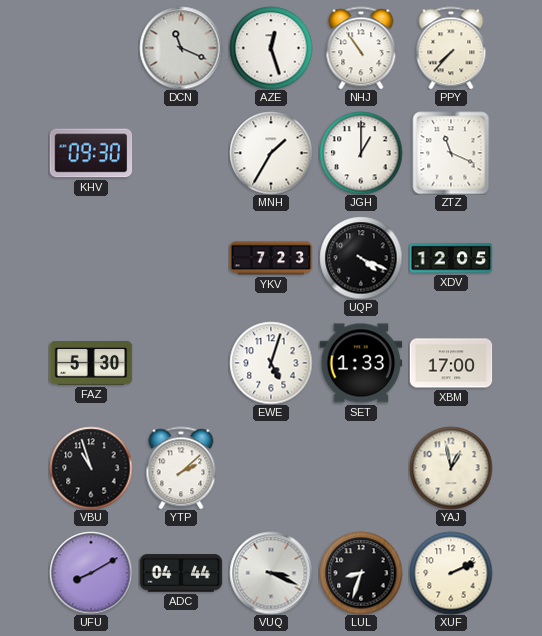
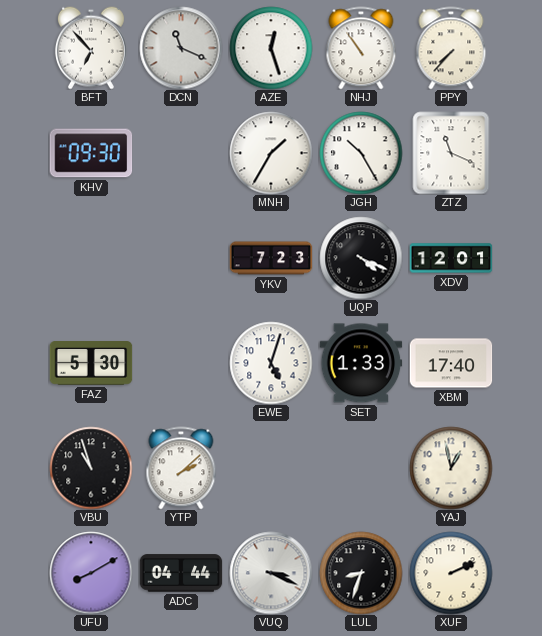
BFT: none -> 6:53
JGH: 1:00 -> 10:25
XDV: 12:05 -> 12:01
XBM: 17:00 -> 17:40
